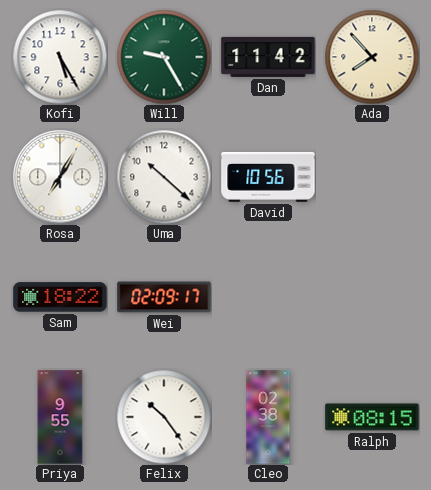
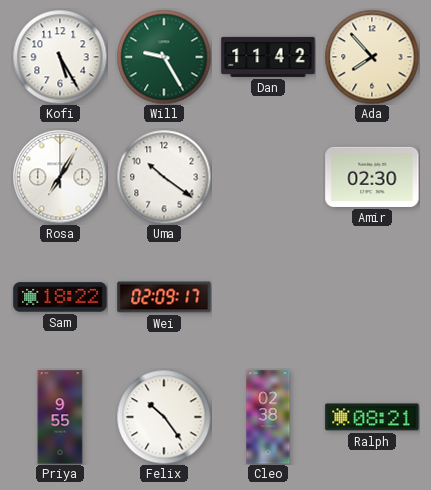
Uma: 10:22 -> 10:21
David: 10:56 -> none
Amir: none -> 02:30
Ralph: 08:15 -> 08:21
